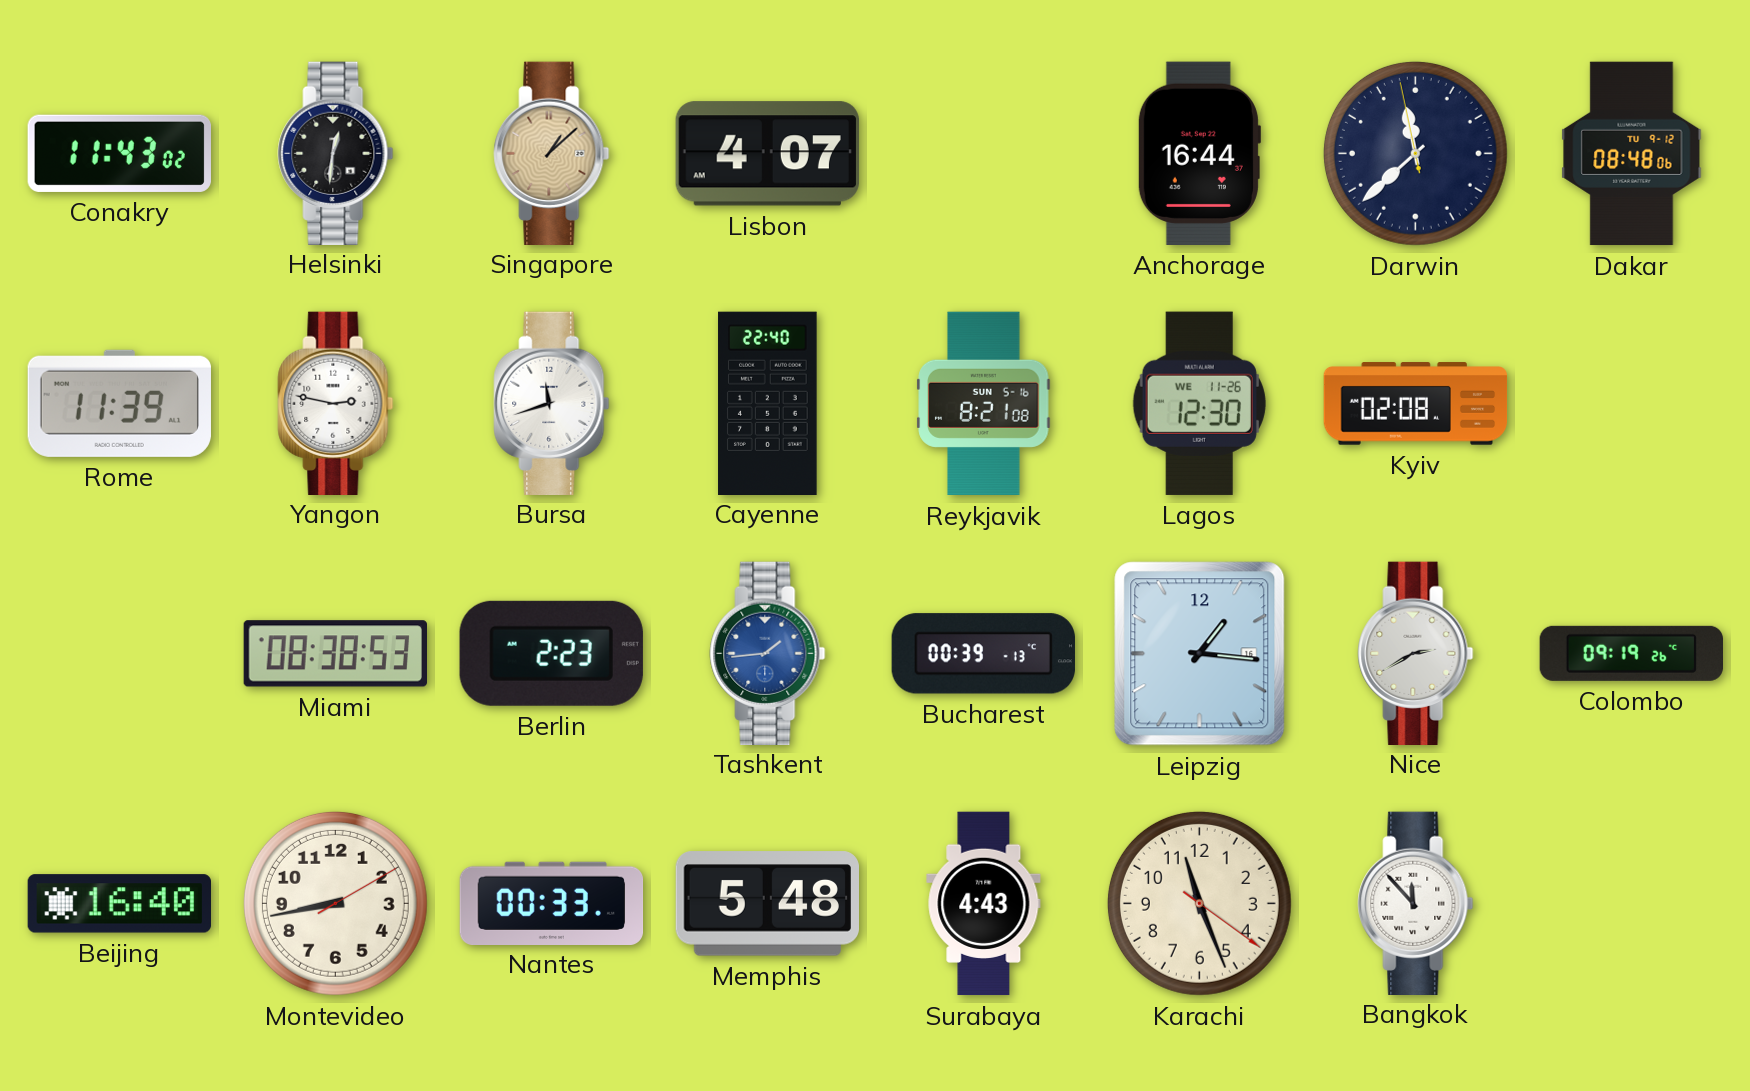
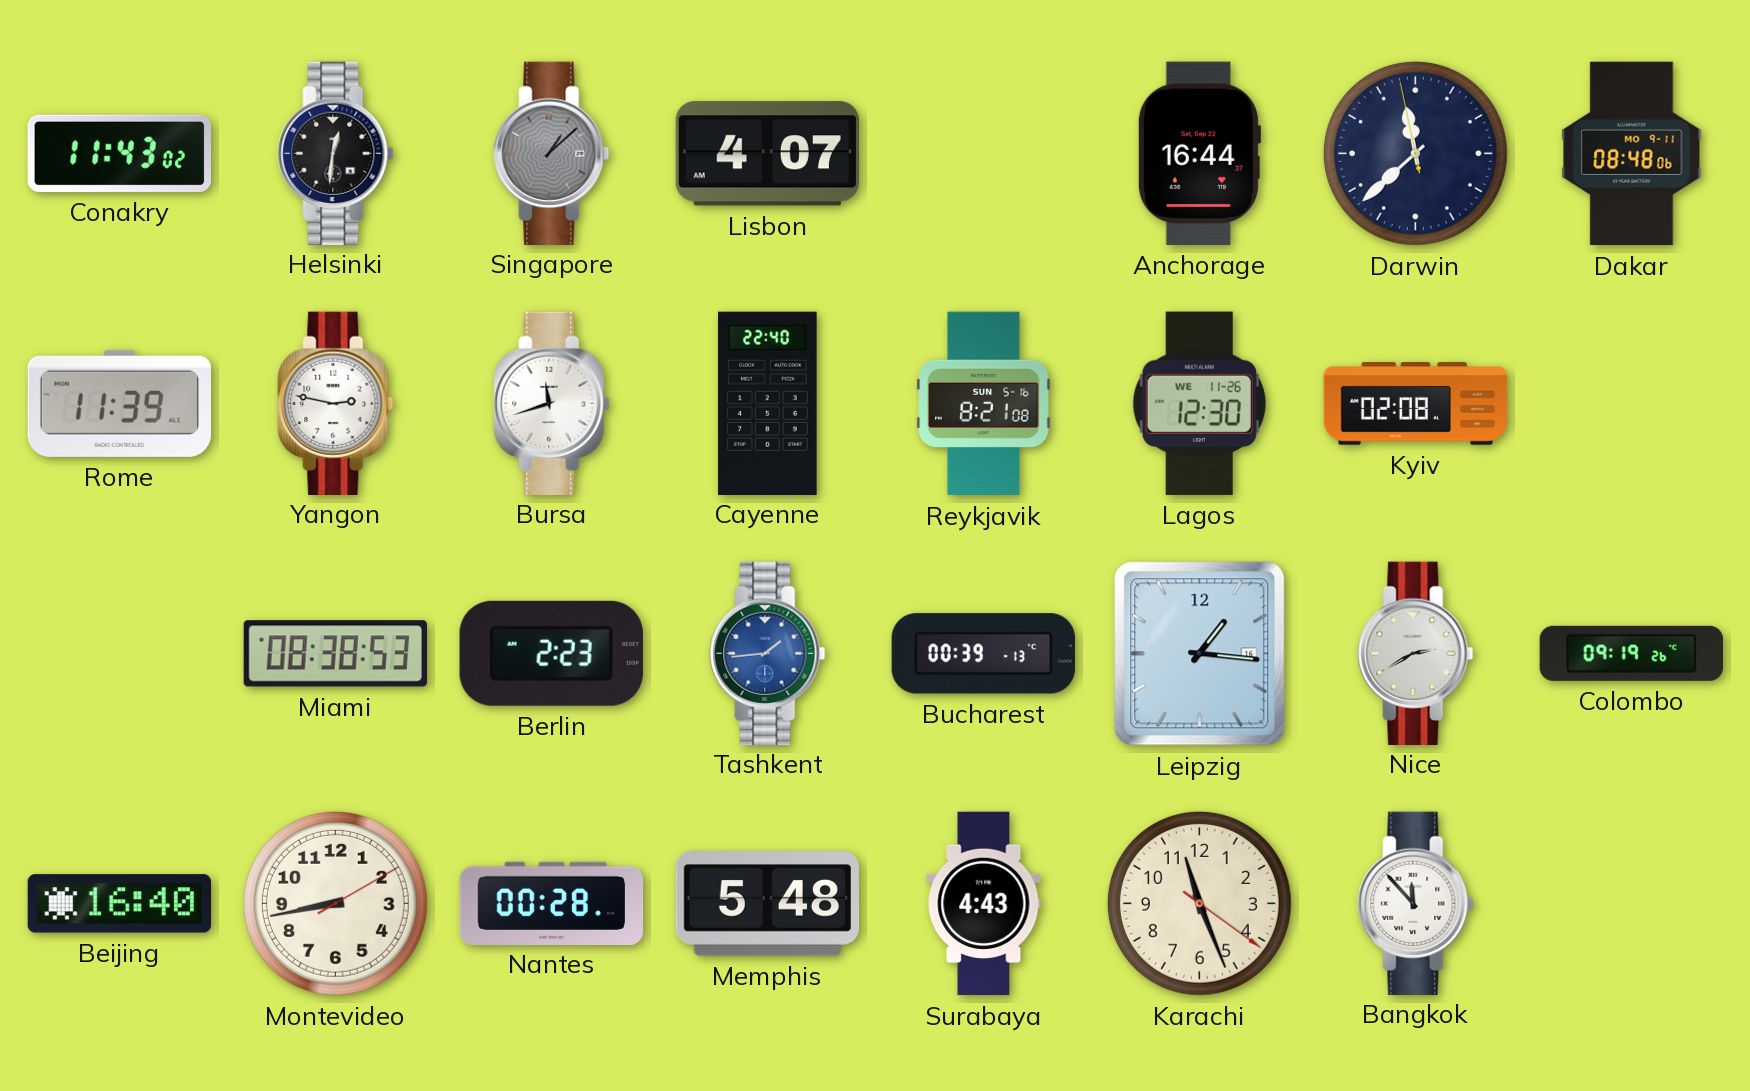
Singapore dial: champagne -> grey
Dakar date: TU 9-12 -> MO 9-11
Nantes: 00:33 -> 00:28
